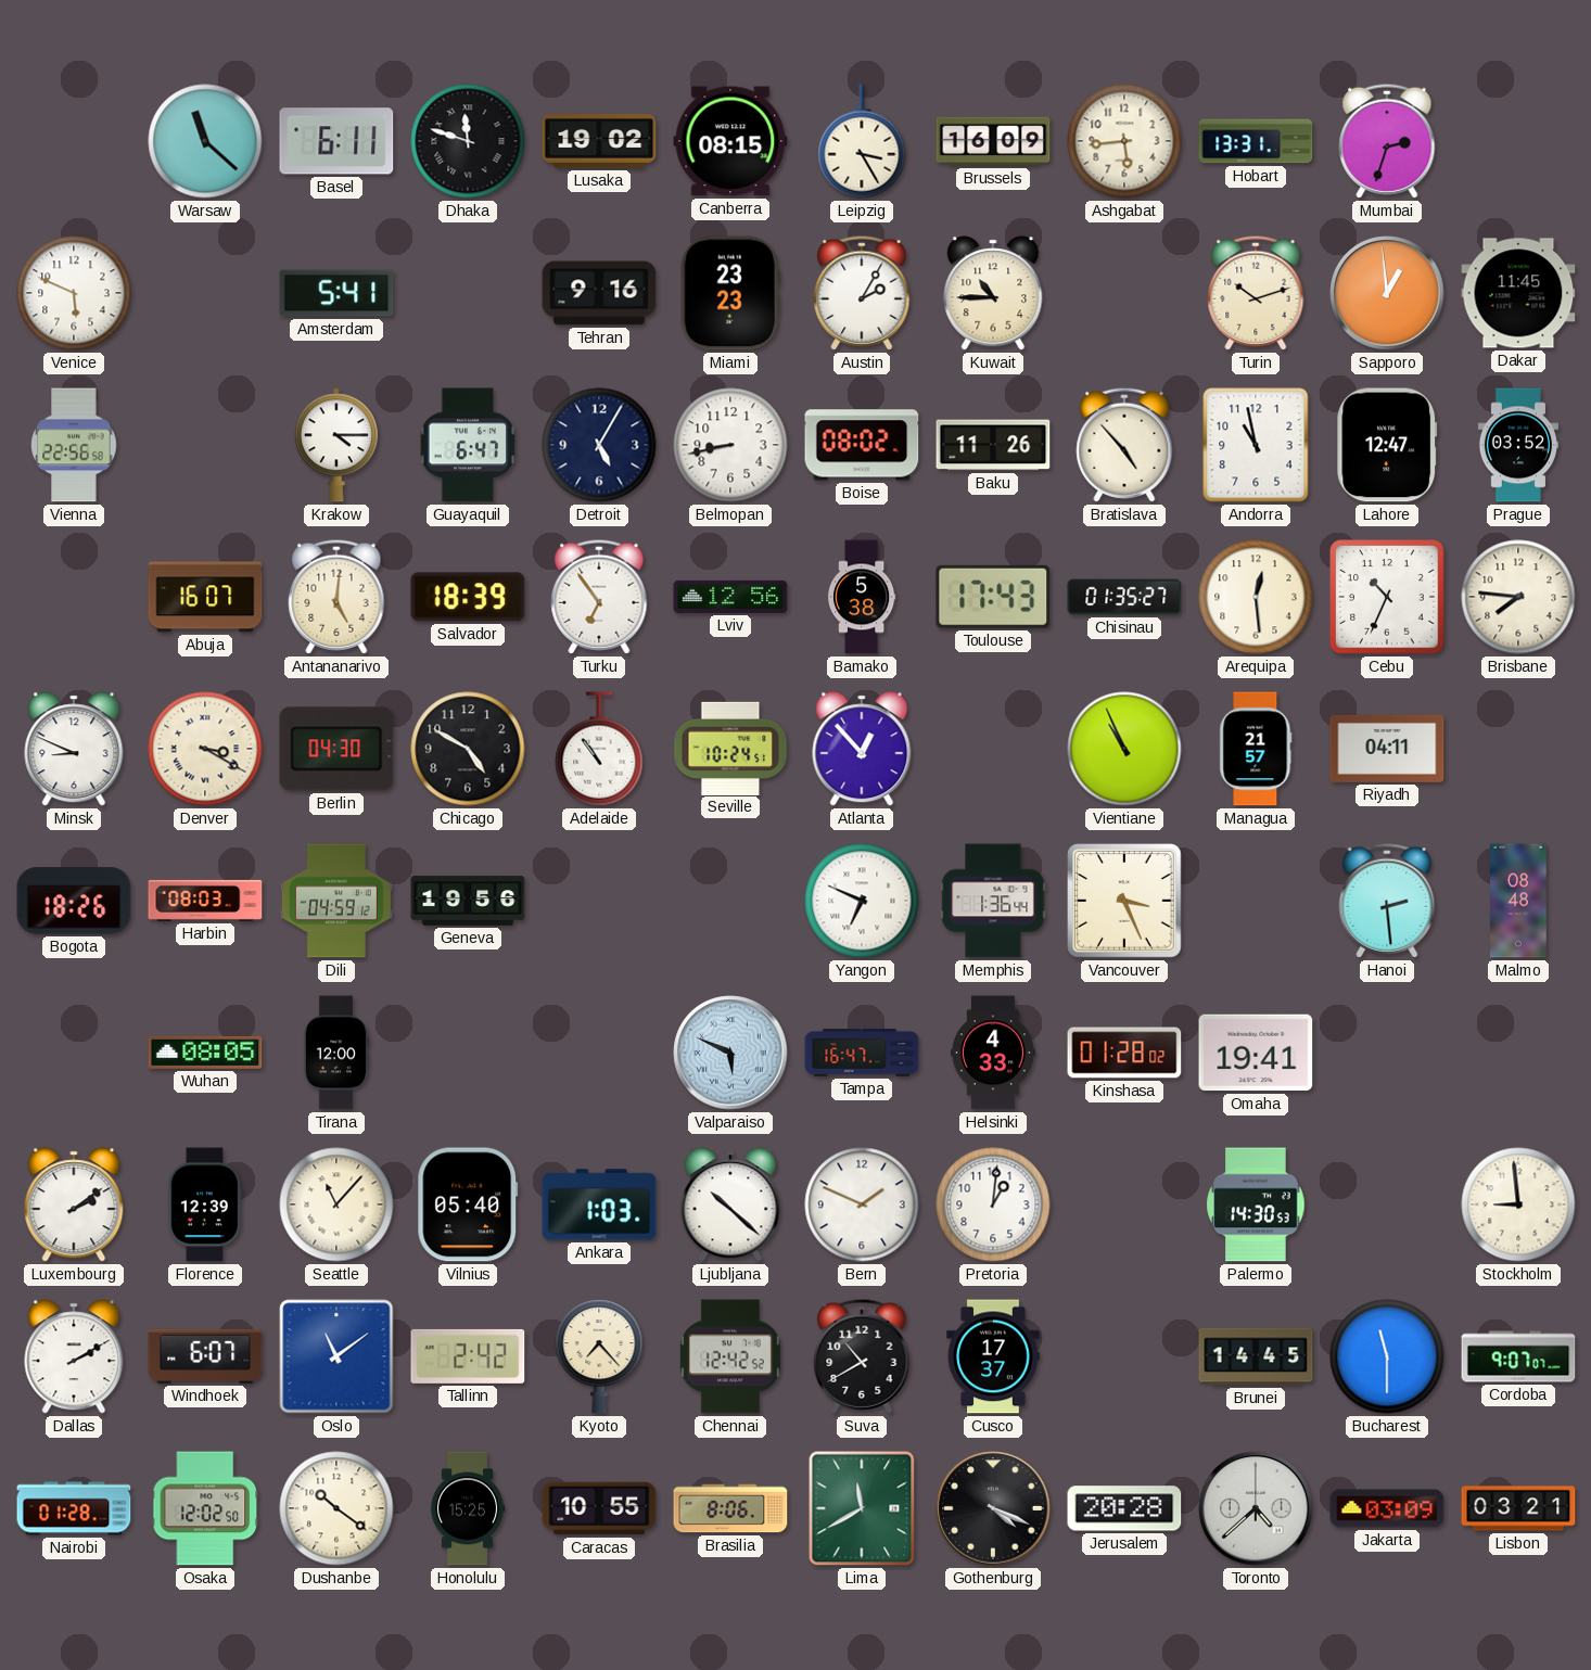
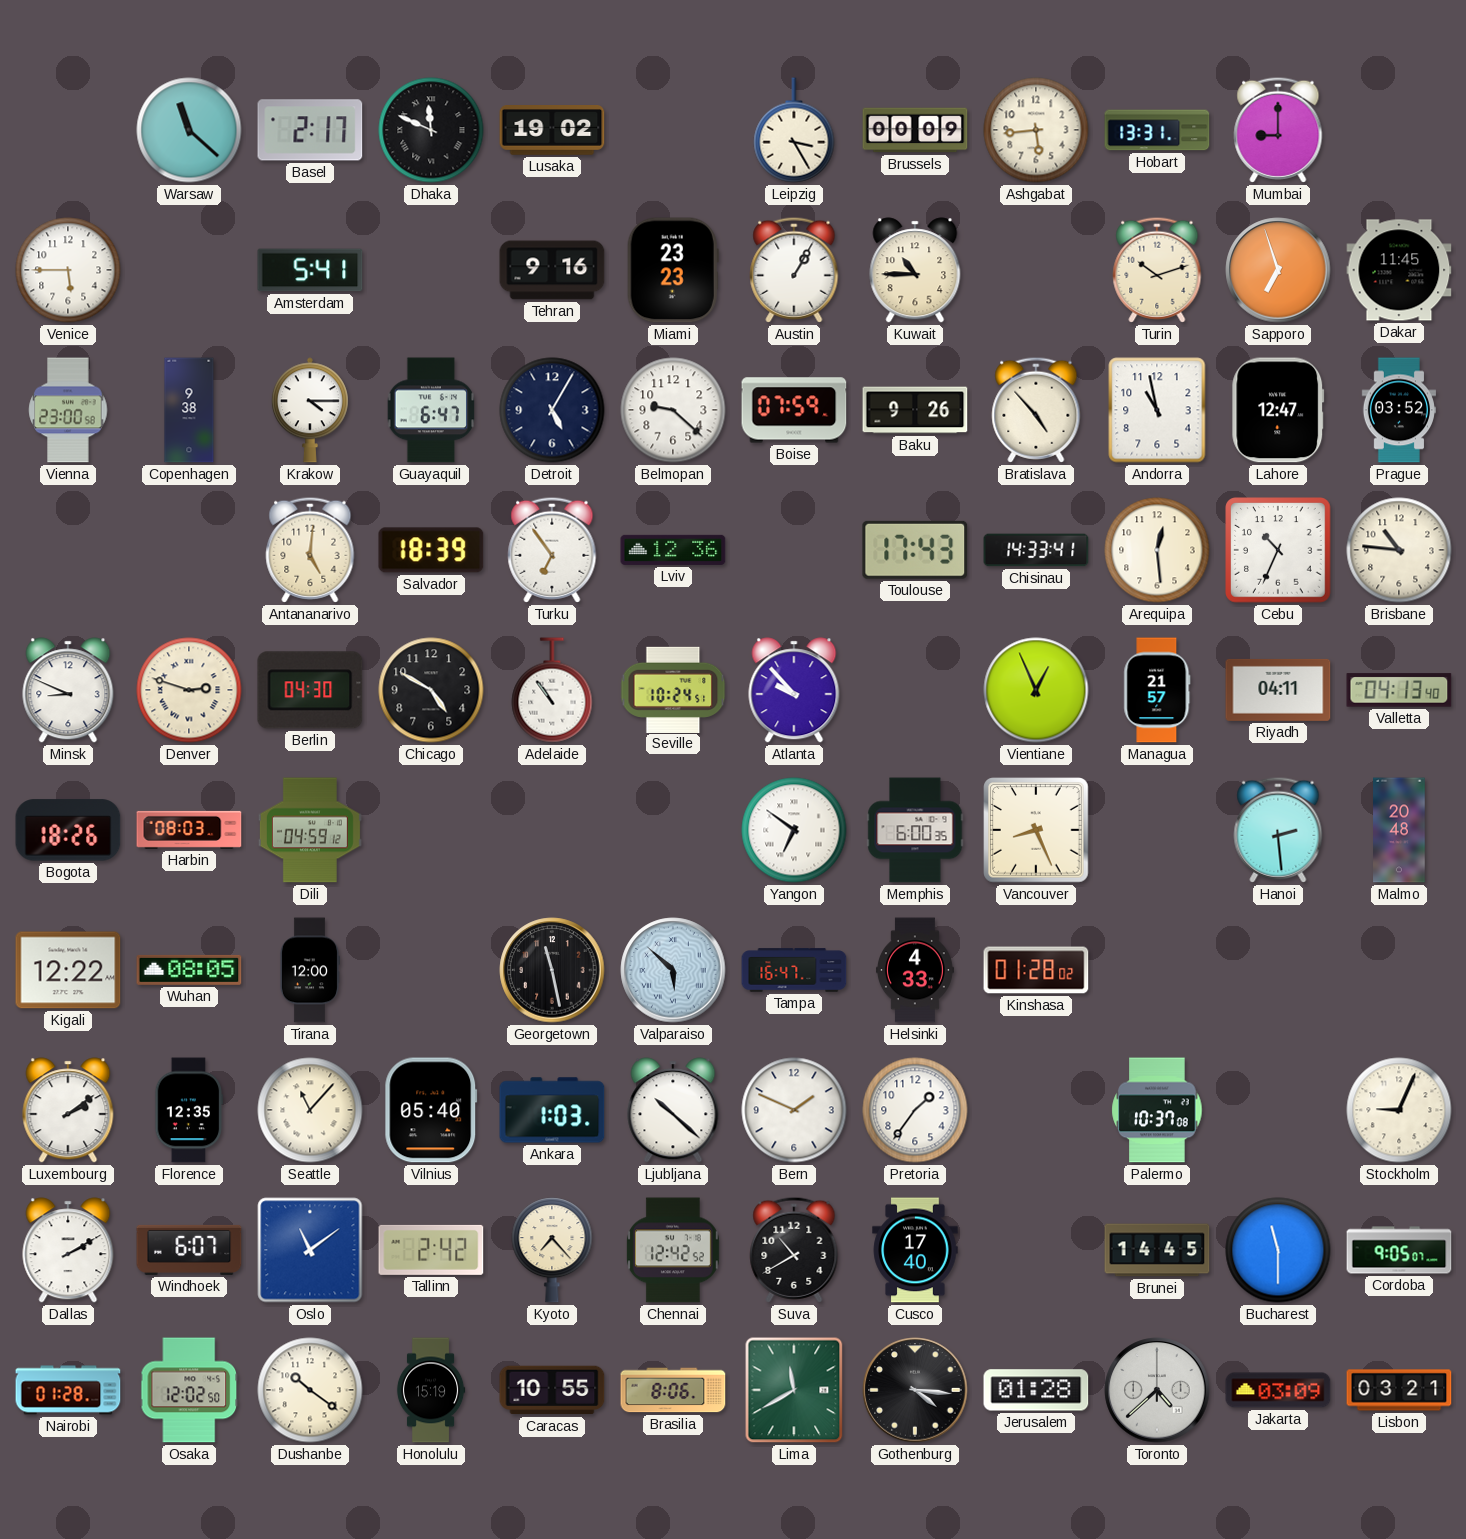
Basel: 6:11 -> 2:17
Dhaka: 11:48 -> 11:49
Canberra: 08:15 -> none
Brussels: 16:09 -> 00:09
Mumbai: 2:33 -> 9:00
Venice: 5:49 -> 5:45
Austin: 2:05 -> 1:05
Sapporo: 12:59 -> 6:57
Vienna: 22:56 -> 23:00
Copenhagen: none -> 9:38
Belmopan: 8:43 -> 9:22
Boise: 08:02 -> 07:59
Baku: 11:26 -> 9:26
Abuja: 16:07 -> none
Lviv: 12:56 -> 12:36
Bamako: 5:38 -> none
Chisinau: 01:35 -> 14:33
Brisbane: 7:46 -> 10:46
Denver: 3:20 -> 2:48
Atlanta: 12:53 -> 9:53
Vientiane: 10:56 -> 12:56
Valletta: none -> 04:13
Geneva: 19:56 -> none
Yangon: 6:49 -> 6:51
Memphis: 1:36 -> 6:00
Vancouver: 3:26 -> 8:26
Malmo: 08:48 -> 20:48
Kigali: none -> 12:22
Georgetown: none -> 11:28
Valparaiso: 5:49 -> 5:52
Omaha: 19:41 -> none
Florence: 12:39 -> 12:35
Pretoria: 1:01 -> 1:36
Palermo: 14:30 -> 10:37
Stockholm: 8:59 -> 9:04
Cusco: 17:37 -> 17:40
Cordoba: 9:07 -> 9:05
Honolulu: 15:25 -> 15:19
Gothenburg: 4:19 -> 4:16
Jerusalem: 20:28 -> 01:28
